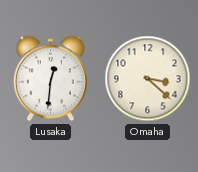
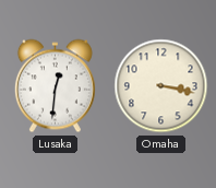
Omaha: 3:22 -> 3:17
